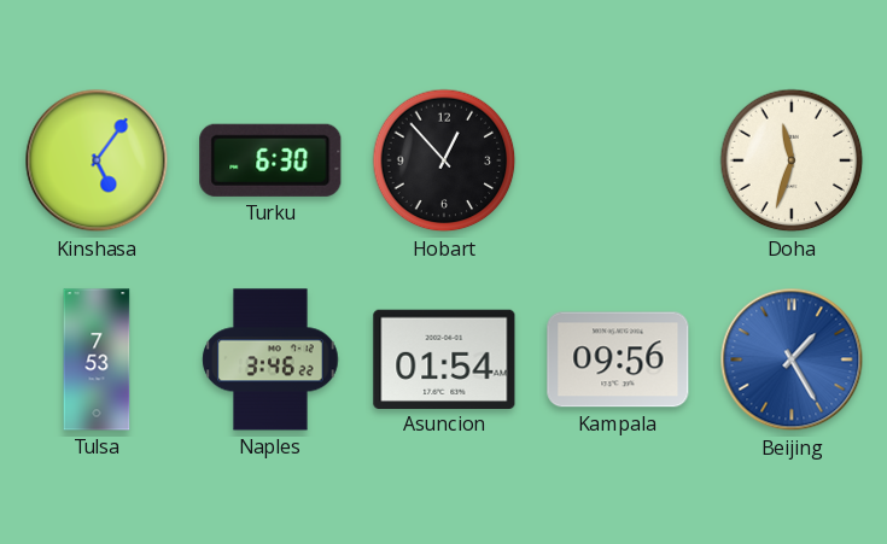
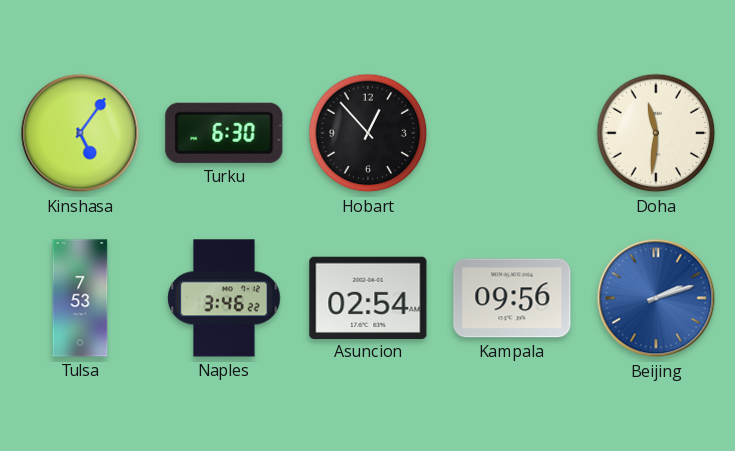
Doha: 11:33 -> 11:31
Asuncion: 01:54 -> 02:54
Beijing: 1:25 -> 2:12
